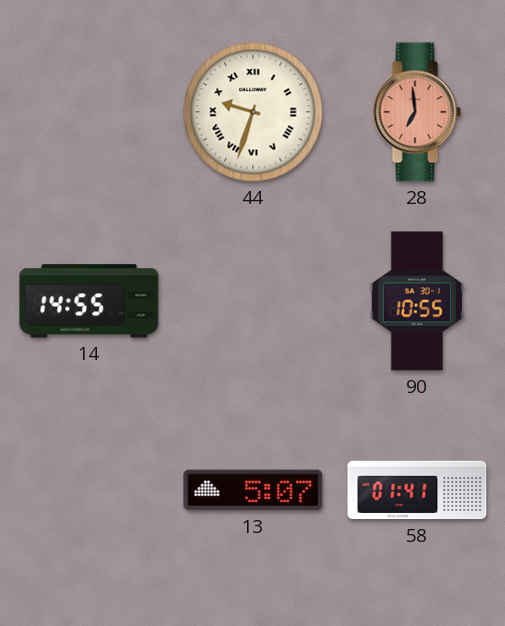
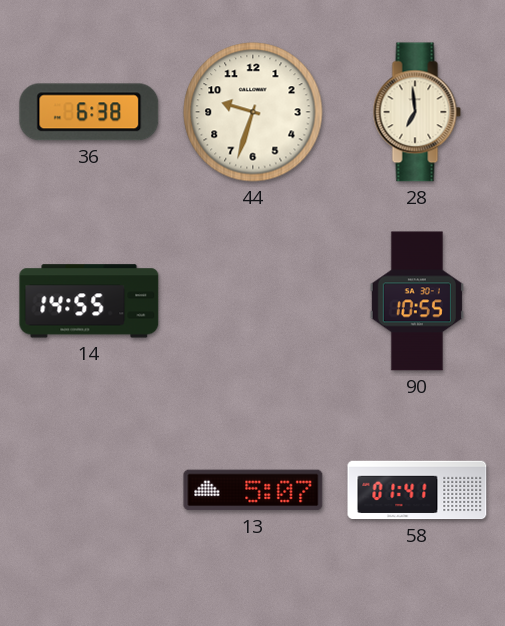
36: none -> 6:38
44 numerals: Roman -> Arabic
28 dial: salmon -> cream
